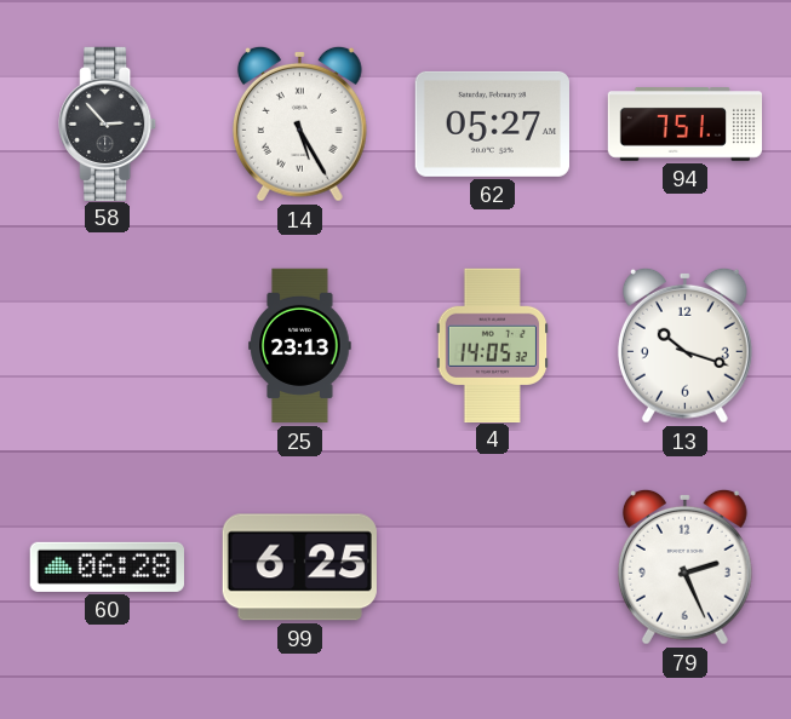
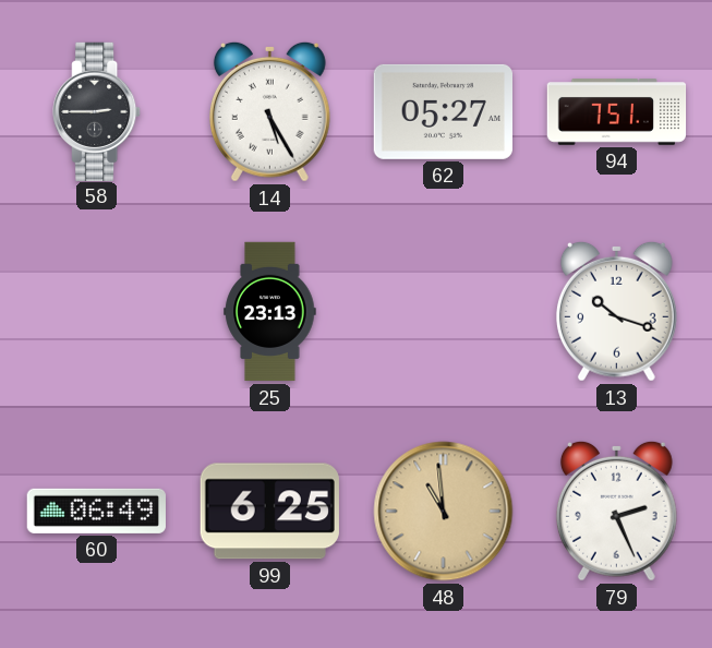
58: 2:53 -> 2:45
4: 14:05 -> none
60: 06:28 -> 06:49
48: none -> 10:59
